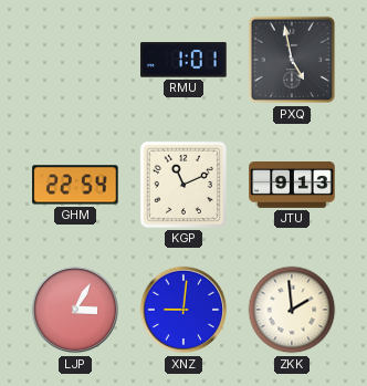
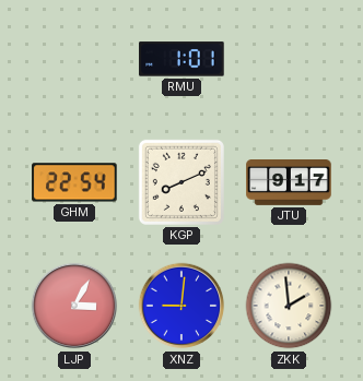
PXQ: 4:58 -> none
KGP: 11:11 -> 8:11
JTU: 9:13 -> 9:17
